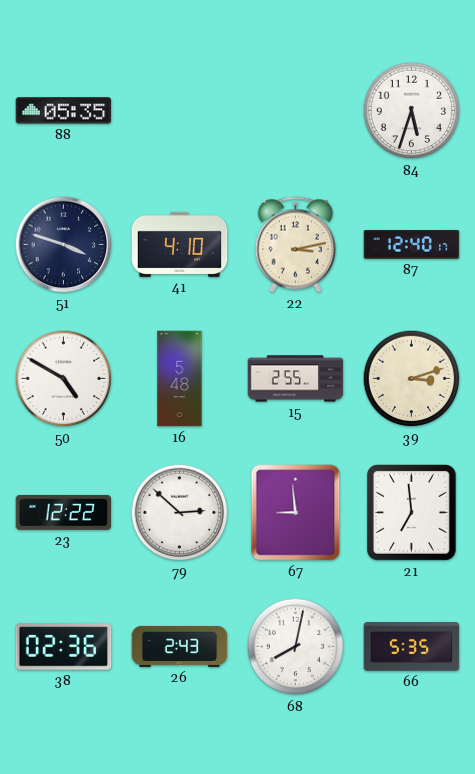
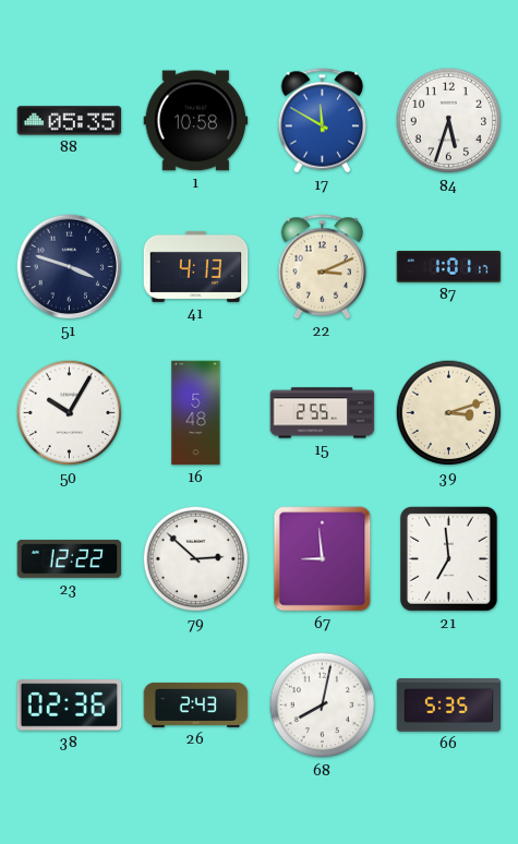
1: none -> 10:58
17: none -> 11:50
41: 4:10 -> 4:13
22: 3:13 -> 3:11
87: 12:40 -> 1:01
50: 4:50 -> 10:05
